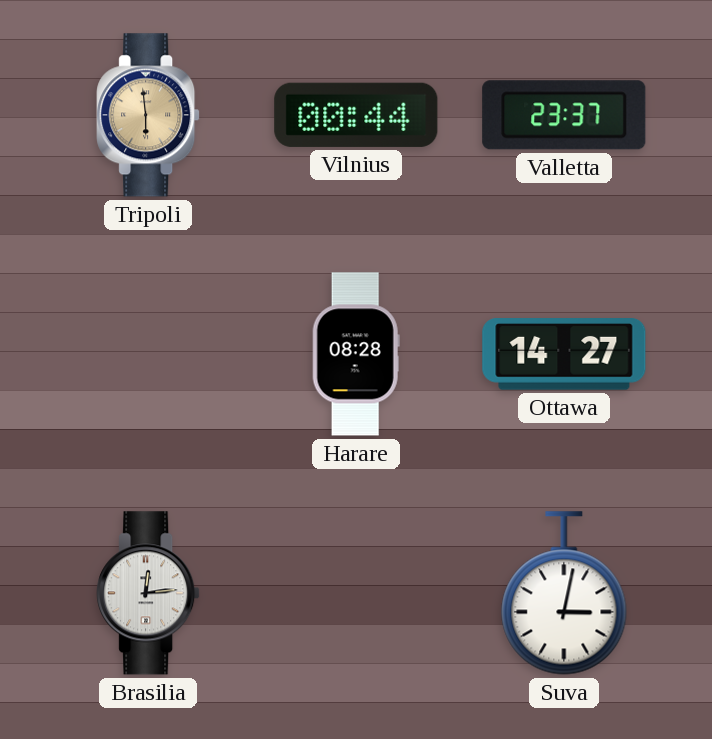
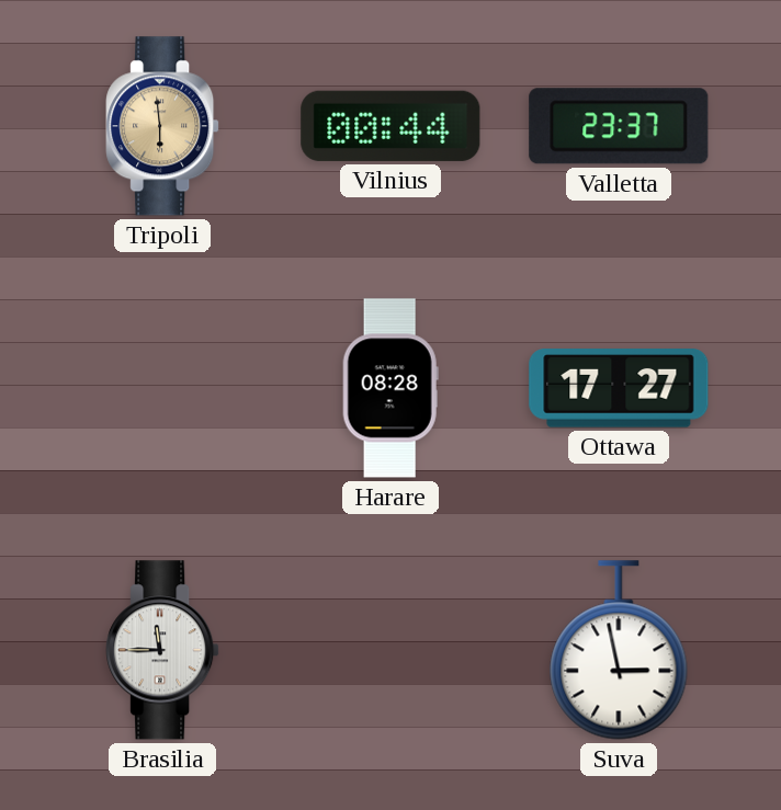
Ottawa: 14:27 -> 17:27
Brasilia: 12:14 -> 11:45
Suva: 3:02 -> 2:58
